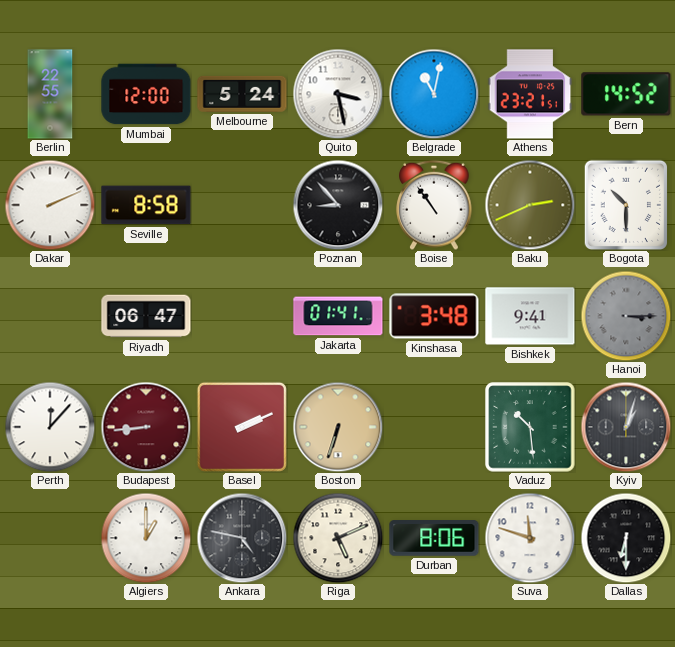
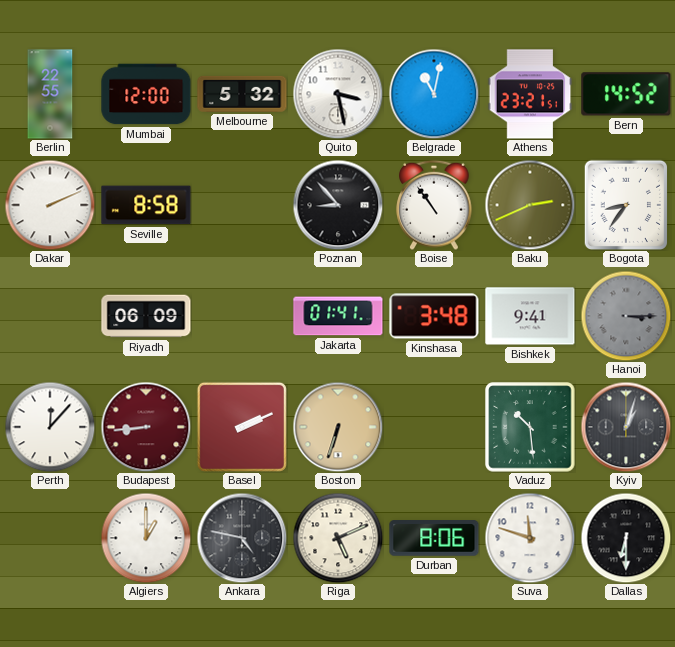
Melbourne: 5:24 -> 5:32
Bogota: 10:30 -> 8:36
Riyadh: 06:47 -> 06:09
